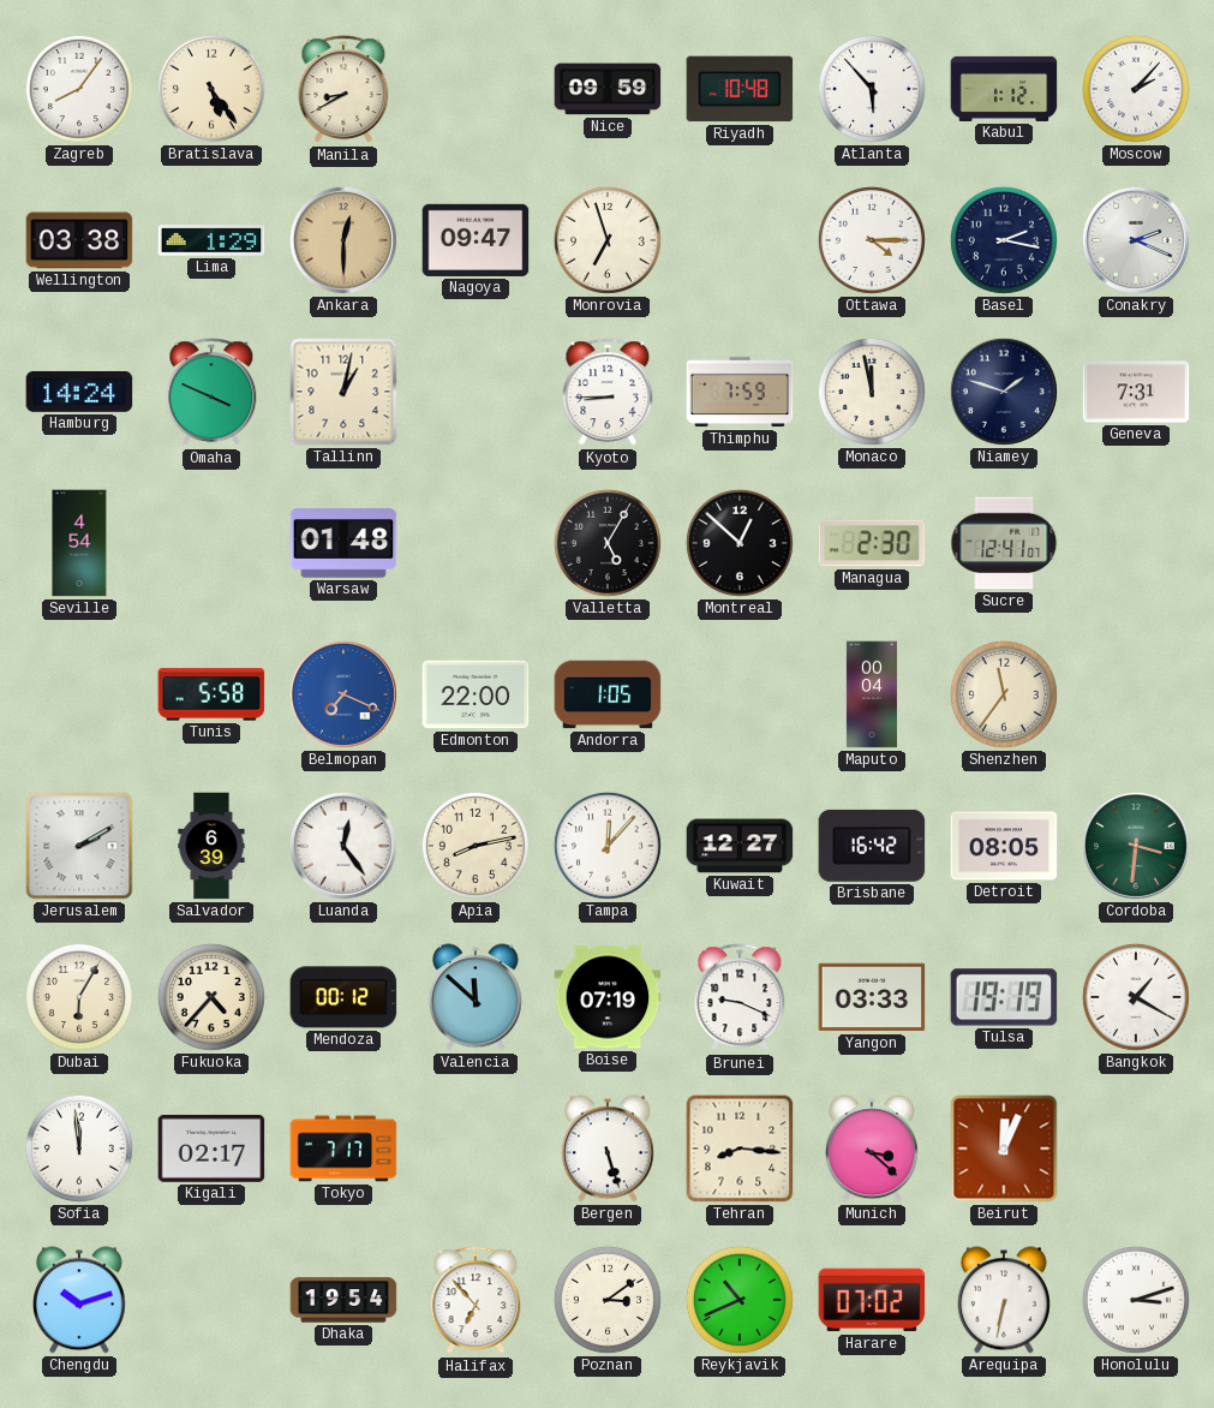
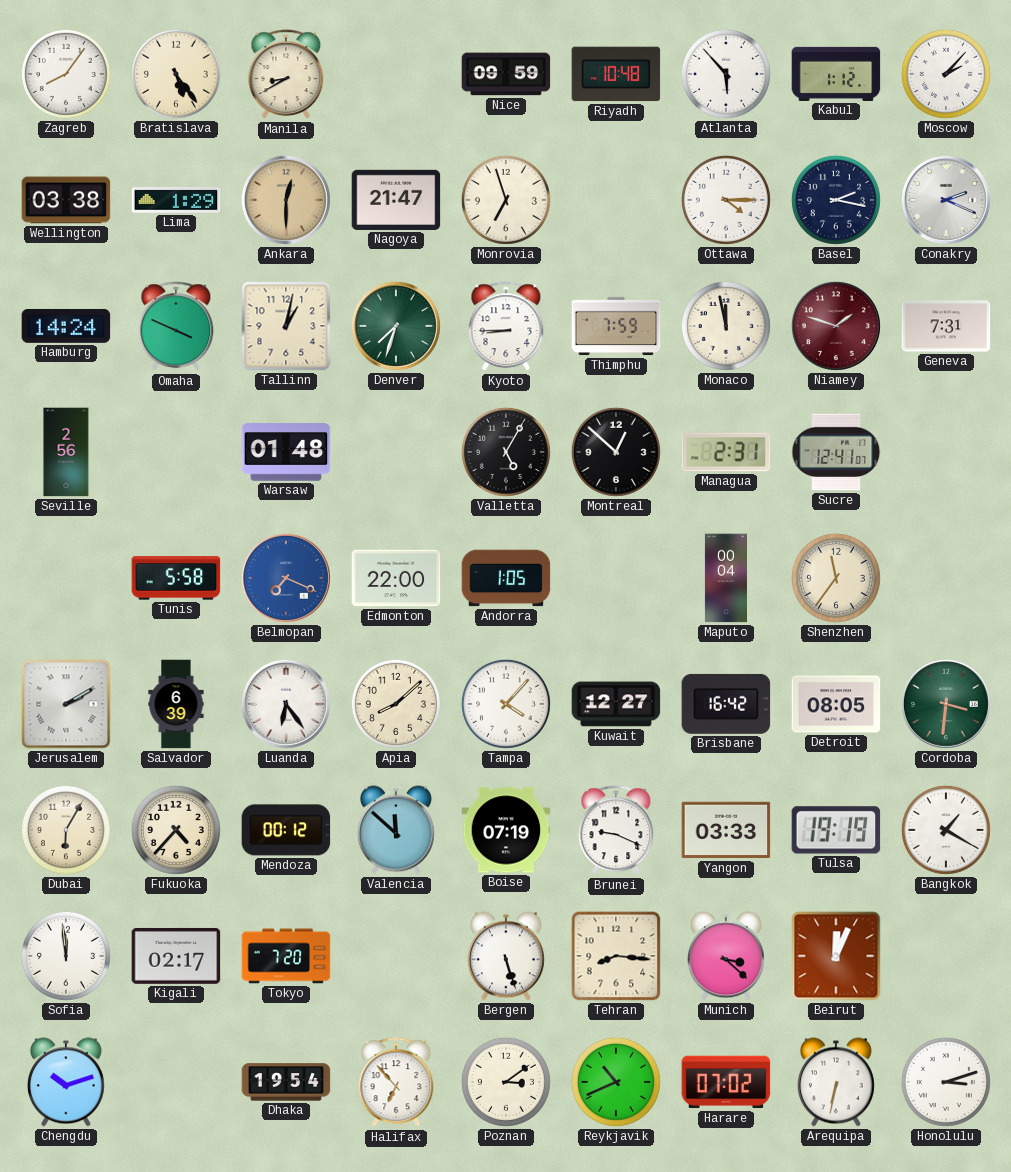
Nagoya: 09:47 -> 21:47
Denver: none -> 7:33
Niamey dial: navy -> burgundy
Seville: 4:54 -> 2:56
Managua: 2:30 -> 2:31
Luanda: 12:24 -> 6:24
Apia: 8:13 -> 8:08
Tampa: 12:07 -> 4:07
Tokyo: 7:17 -> 7:20
